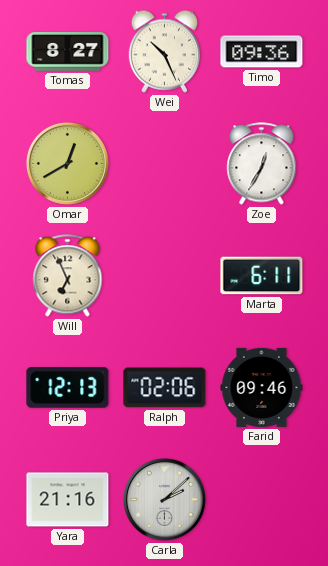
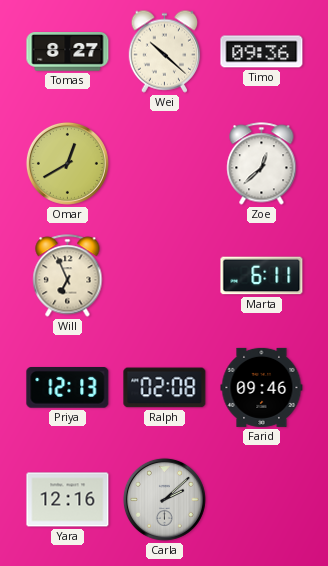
Wei: 10:26 -> 10:22
Zoe: 12:35 -> 12:38
Ralph: 02:06 -> 02:08
Yara: 21:16 -> 12:16
